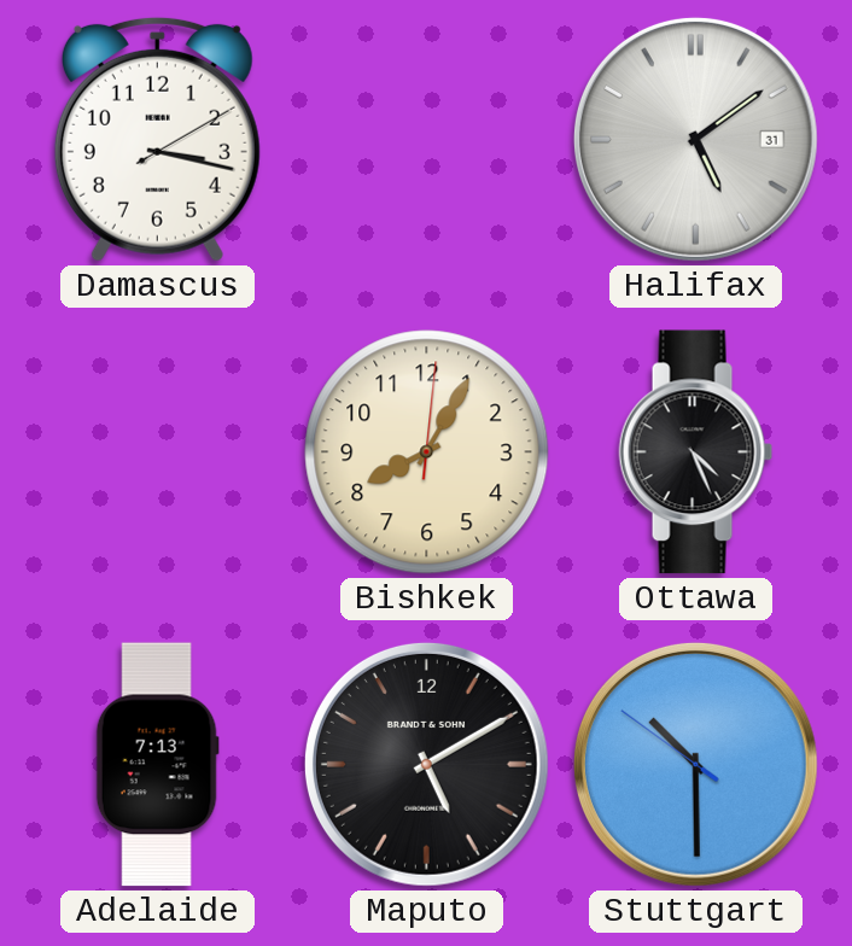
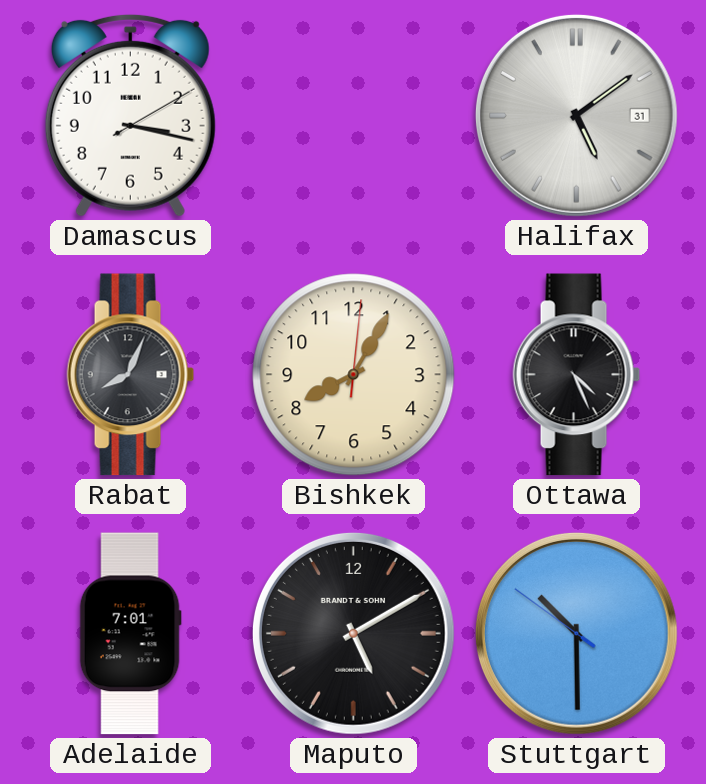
Rabat: none -> 8:04
Adelaide: 7:13 -> 7:01
